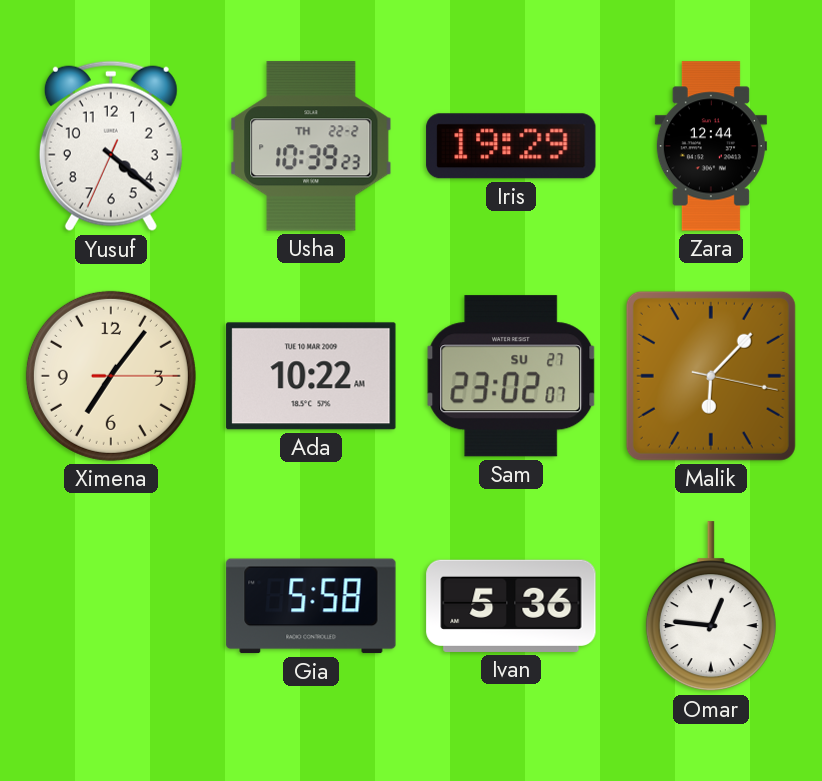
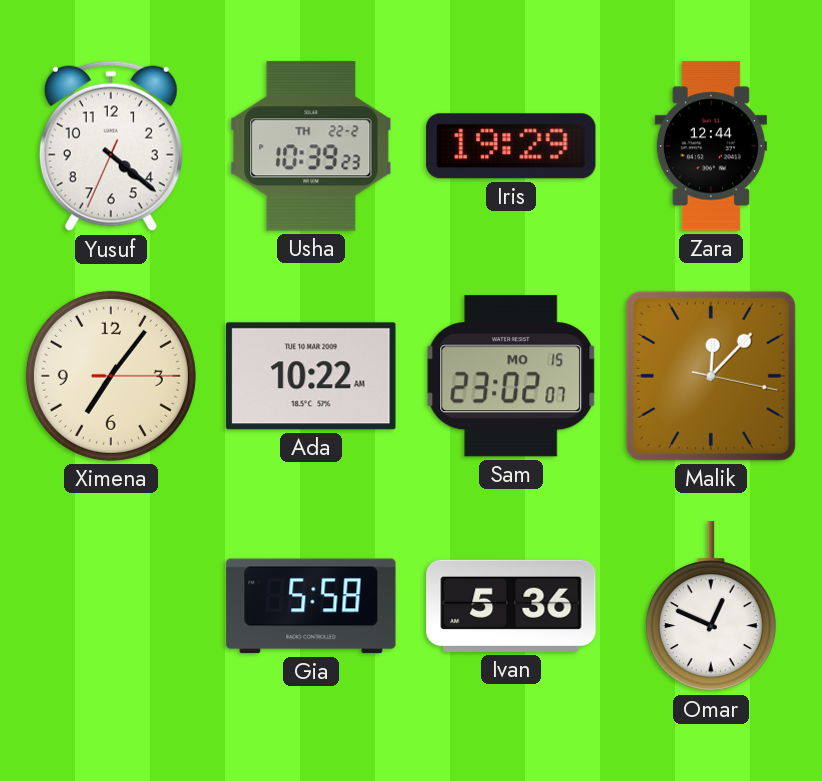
Sam date: SU 27 -> MO 15
Malik: 6:07 -> 12:07
Omar: 12:46 -> 12:49
